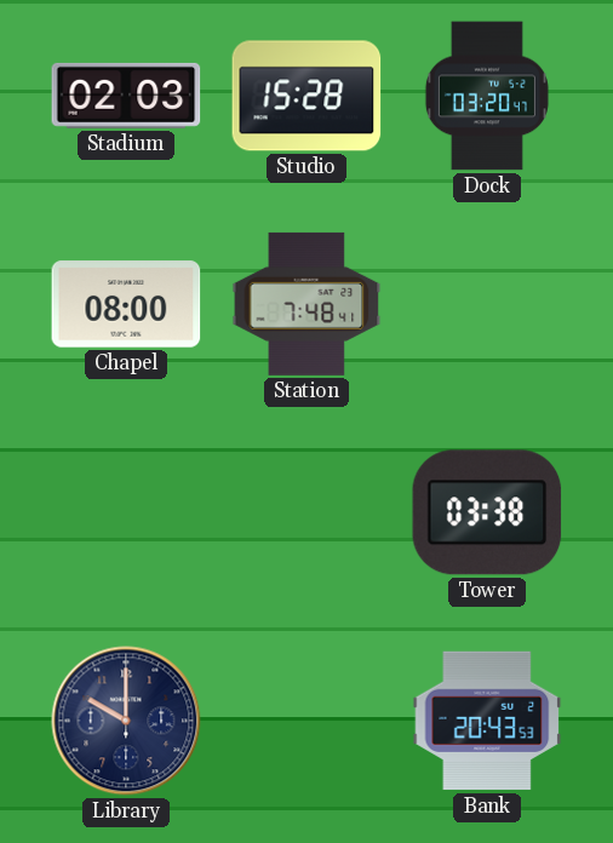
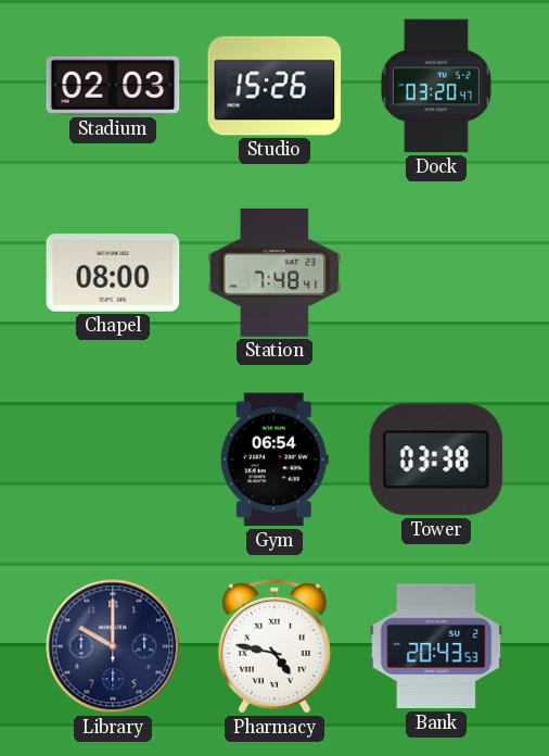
Studio: 15:28 -> 15:26
Gym: none -> 06:54
Pharmacy: none -> 4:47
